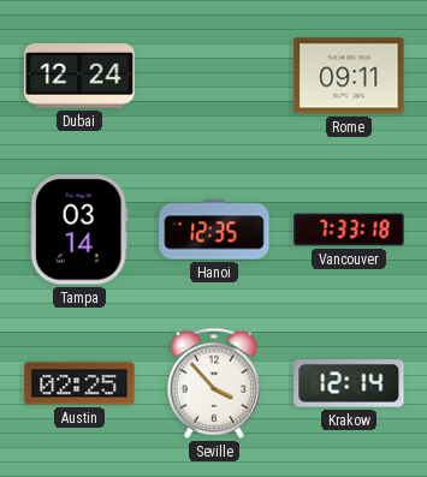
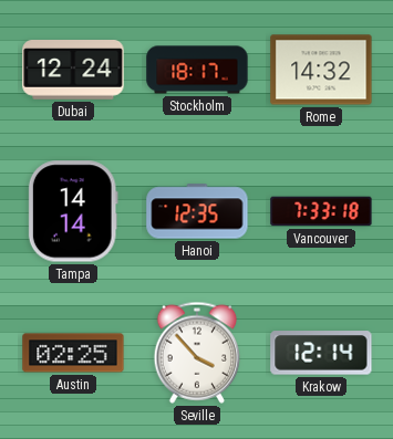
Stockholm: none -> 18:17
Rome: 09:11 -> 14:32
Tampa: 03:14 -> 14:14
